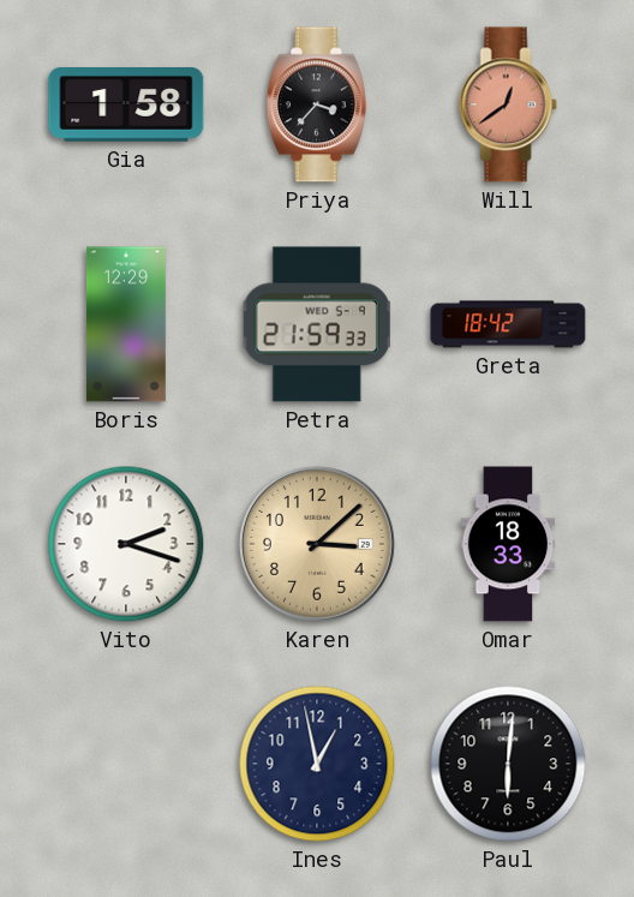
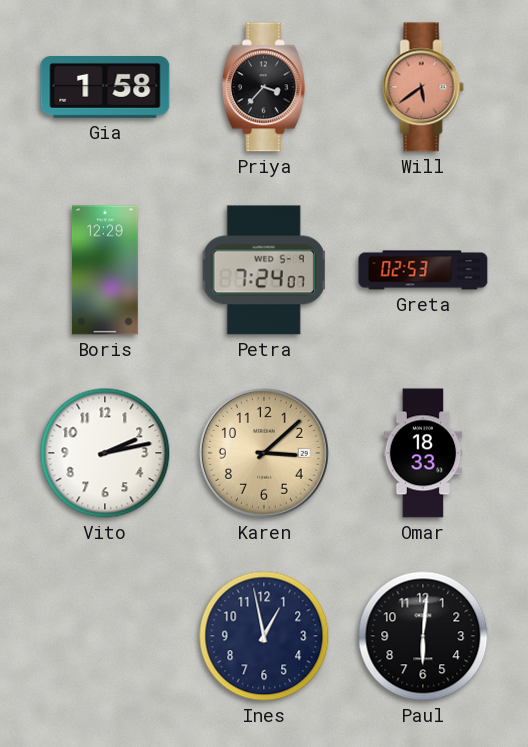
Will: 12:39 -> 5:39
Petra: 21:59 -> 7:24
Greta: 18:42 -> 02:53
Vito: 2:18 -> 2:13
